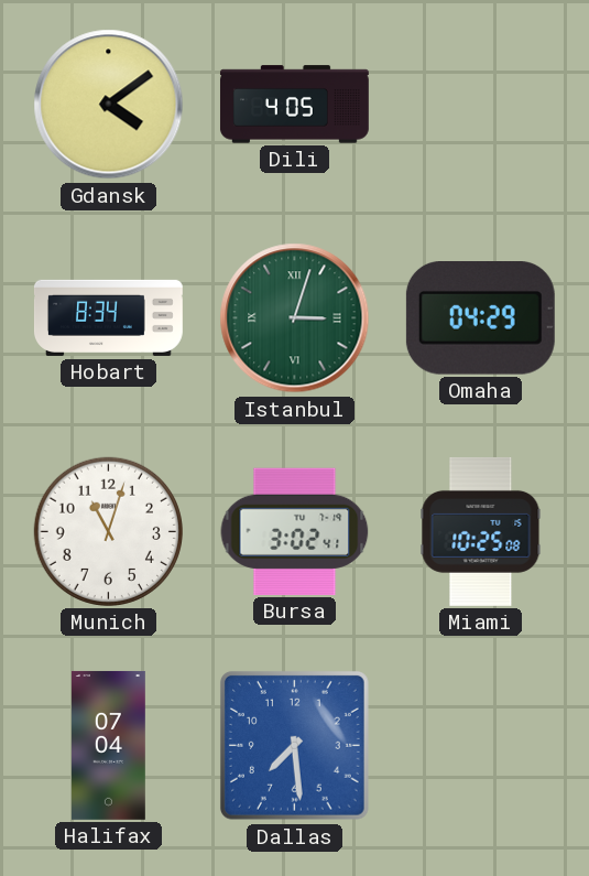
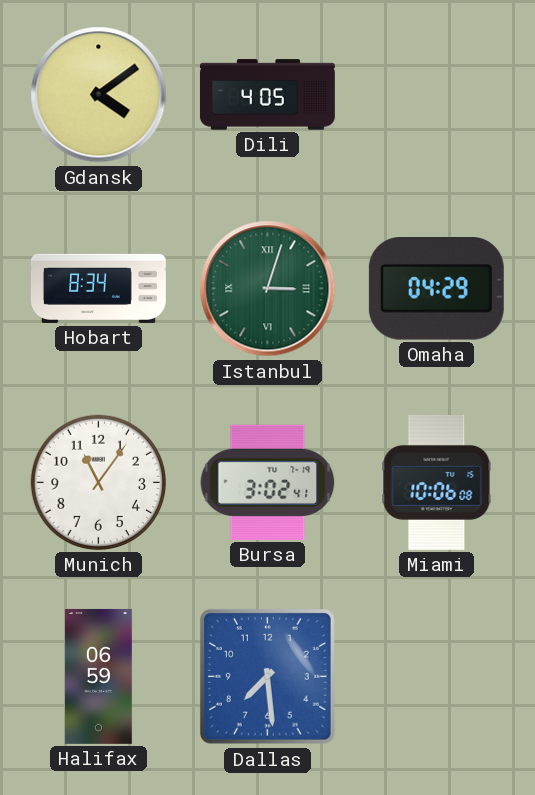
Munich: 11:03 -> 11:06
Miami: 10:25 -> 10:06
Halifax: 07:04 -> 06:59
